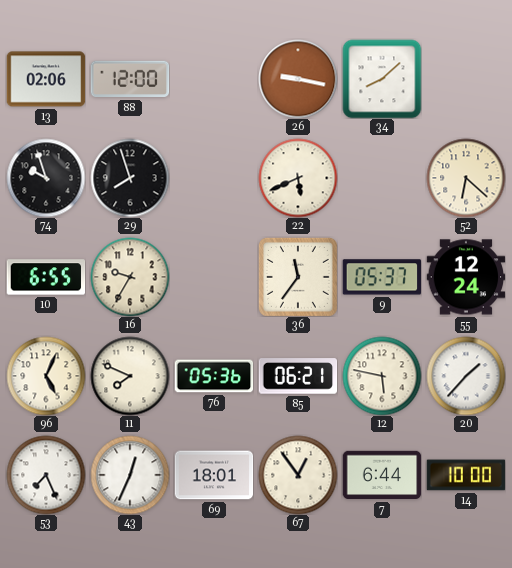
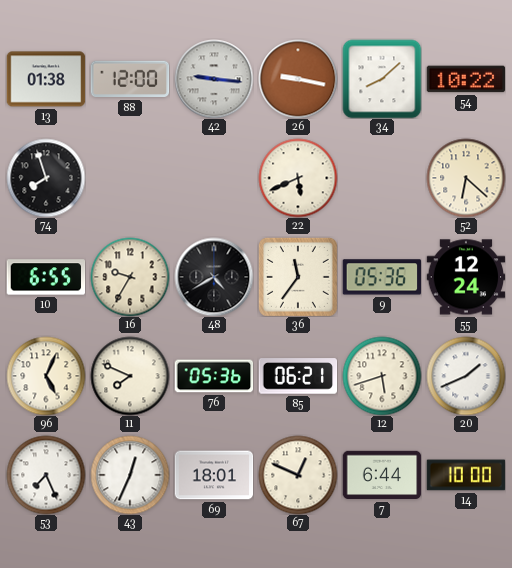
13: 02:06 -> 01:38
42: none -> 9:16
54: none -> 10:22
74: 9:57 -> 7:57
29: 7:57 -> none
48: none -> 4:40
9: 05:37 -> 05:36
12: 5:47 -> 5:42
20: 1:37 -> 1:41
67: 12:54 -> 12:49
